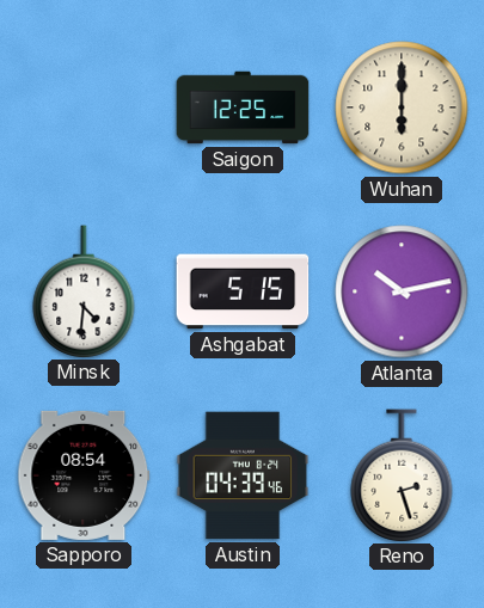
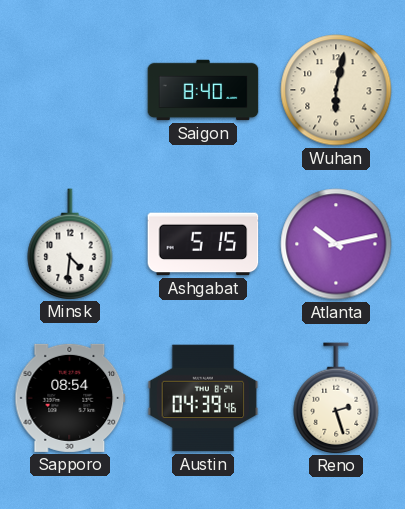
Saigon: 12:25 -> 8:40
Wuhan: 6:00 -> 6:02
